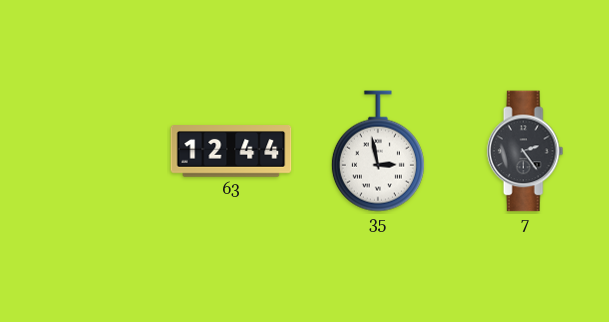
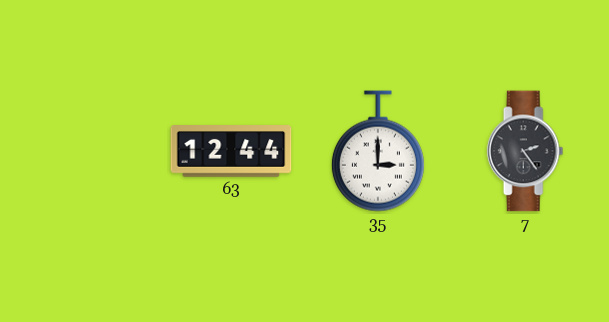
35: 2:58 -> 3:00
